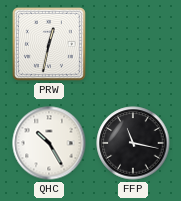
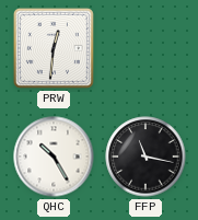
PRW: 12:32 -> 12:31
